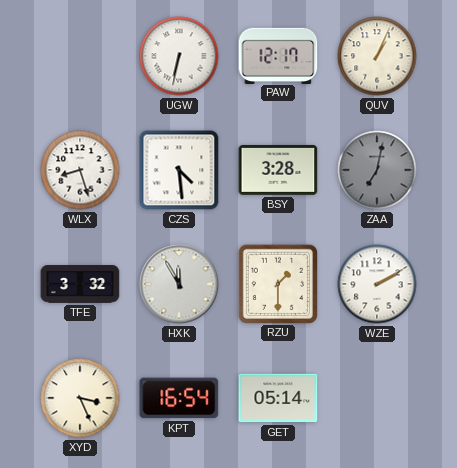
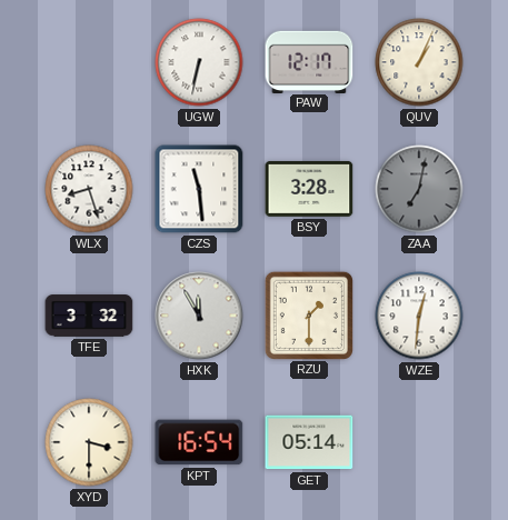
CZS: 4:29 -> 11:29
WZE: 2:10 -> 12:31
XYD: 3:26 -> 3:30
